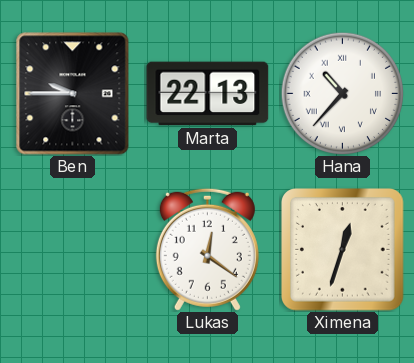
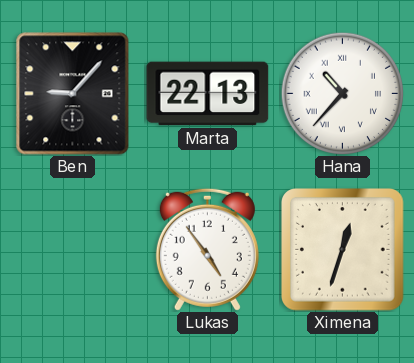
Ben: 9:45 -> 9:07
Lukas: 12:21 -> 4:54
